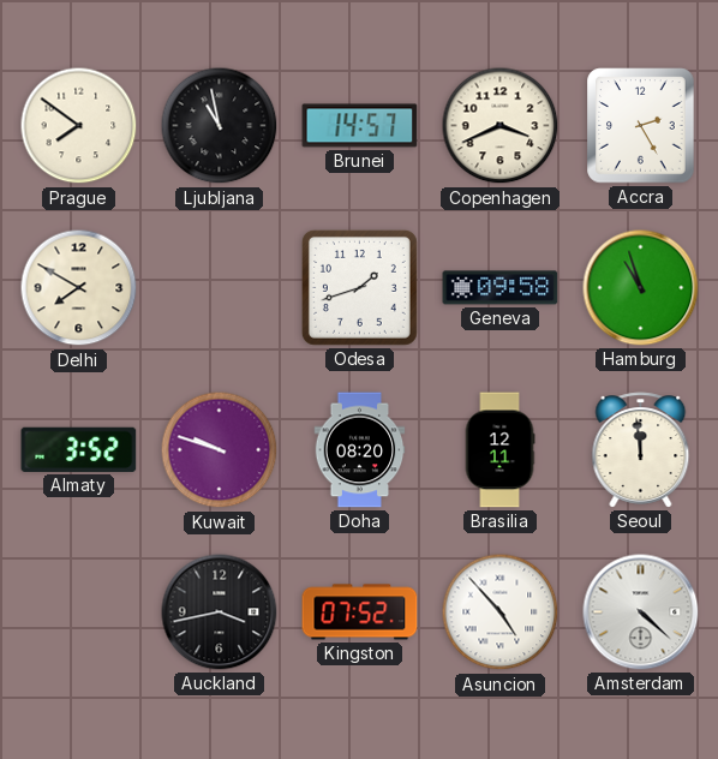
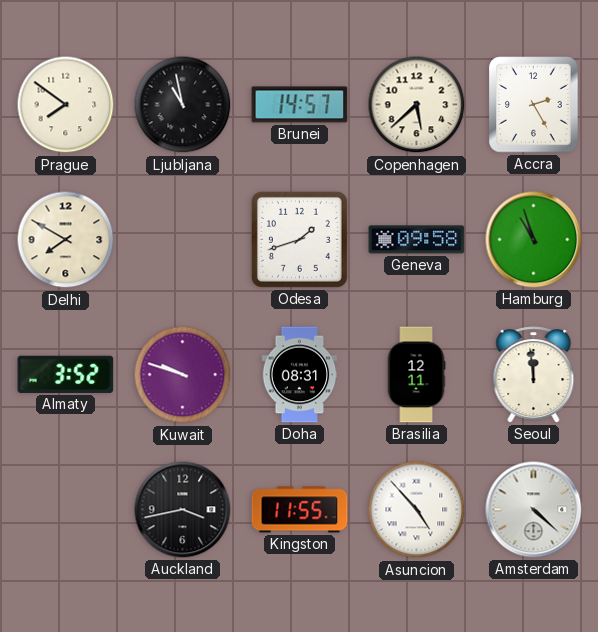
Copenhagen: 3:41 -> 5:38
Doha: 08:20 -> 08:31
Kingston: 07:52 -> 11:55
